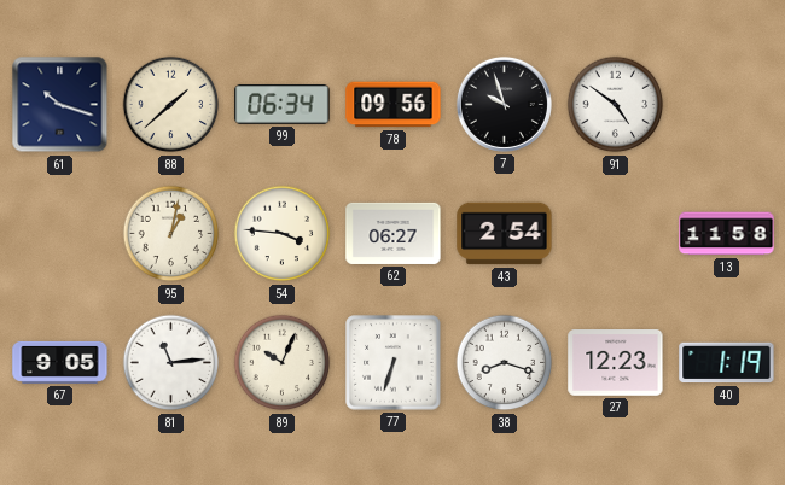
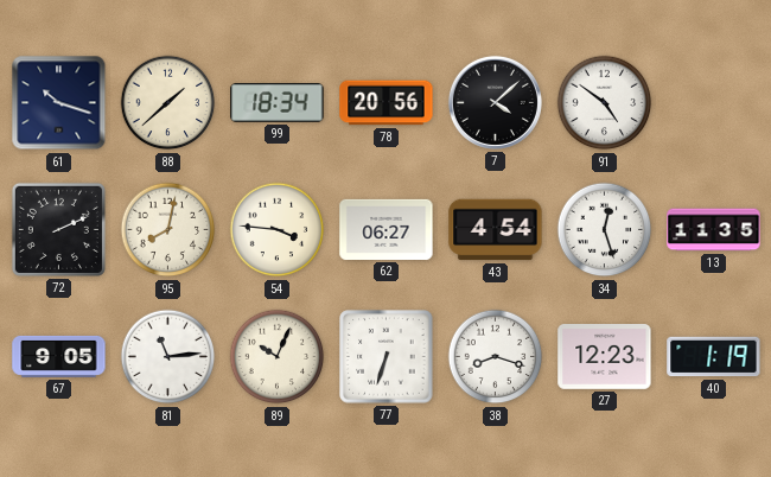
99: 06:34 -> 18:34
78: 09:56 -> 20:56
7: 9:57 -> 4:08
72: none -> 2:11
95: 1:02 -> 8:02
43: 2:54 -> 4:54
34: none -> 12:27
13: 11:58 -> 11:35
